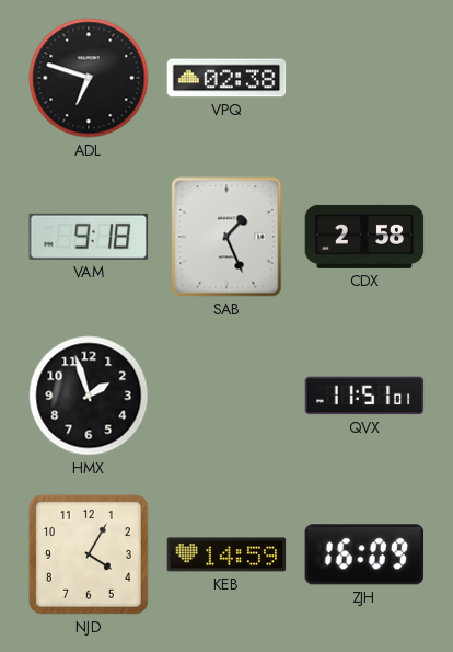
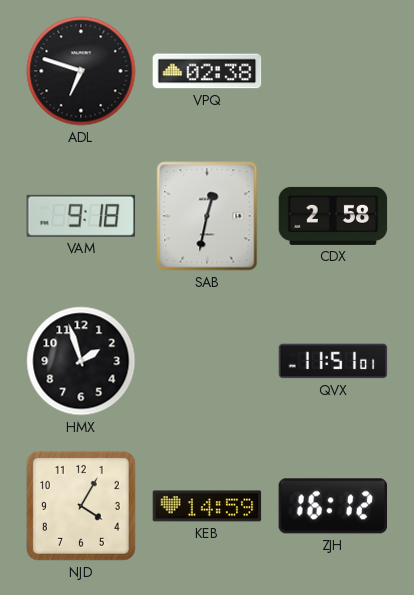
SAB: 1:26 -> 12:32
ZJH: 16:09 -> 16:12
